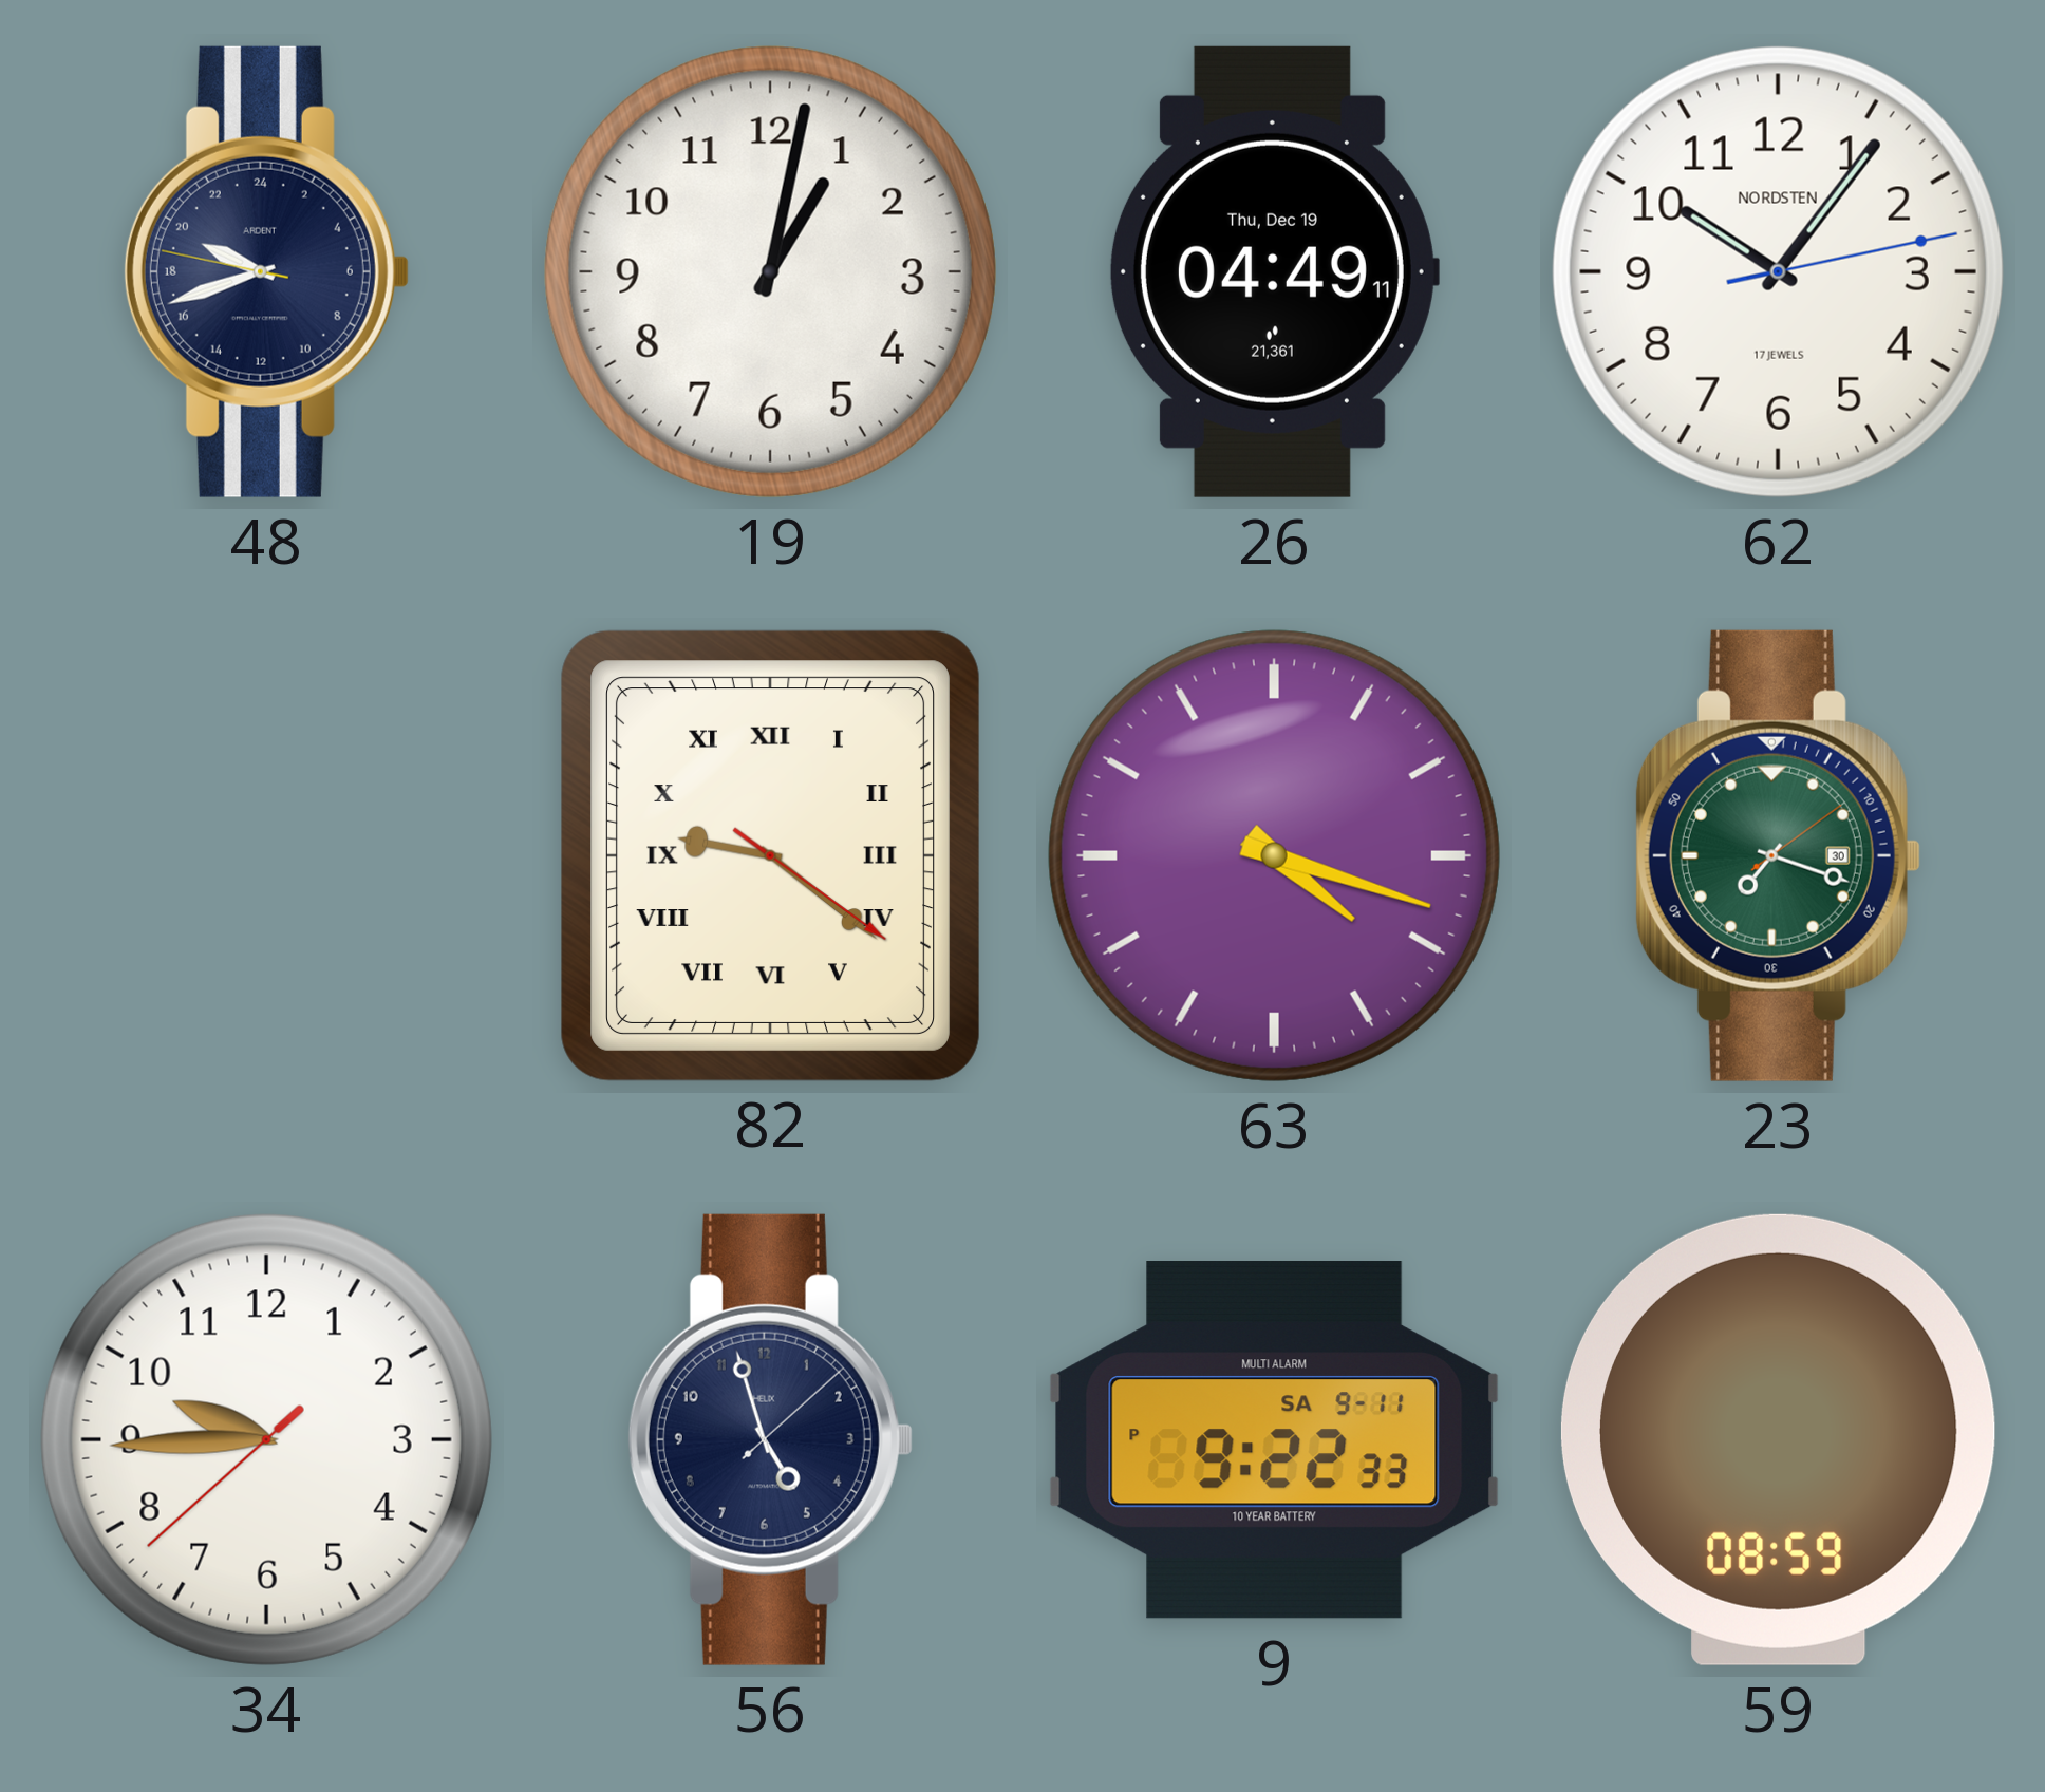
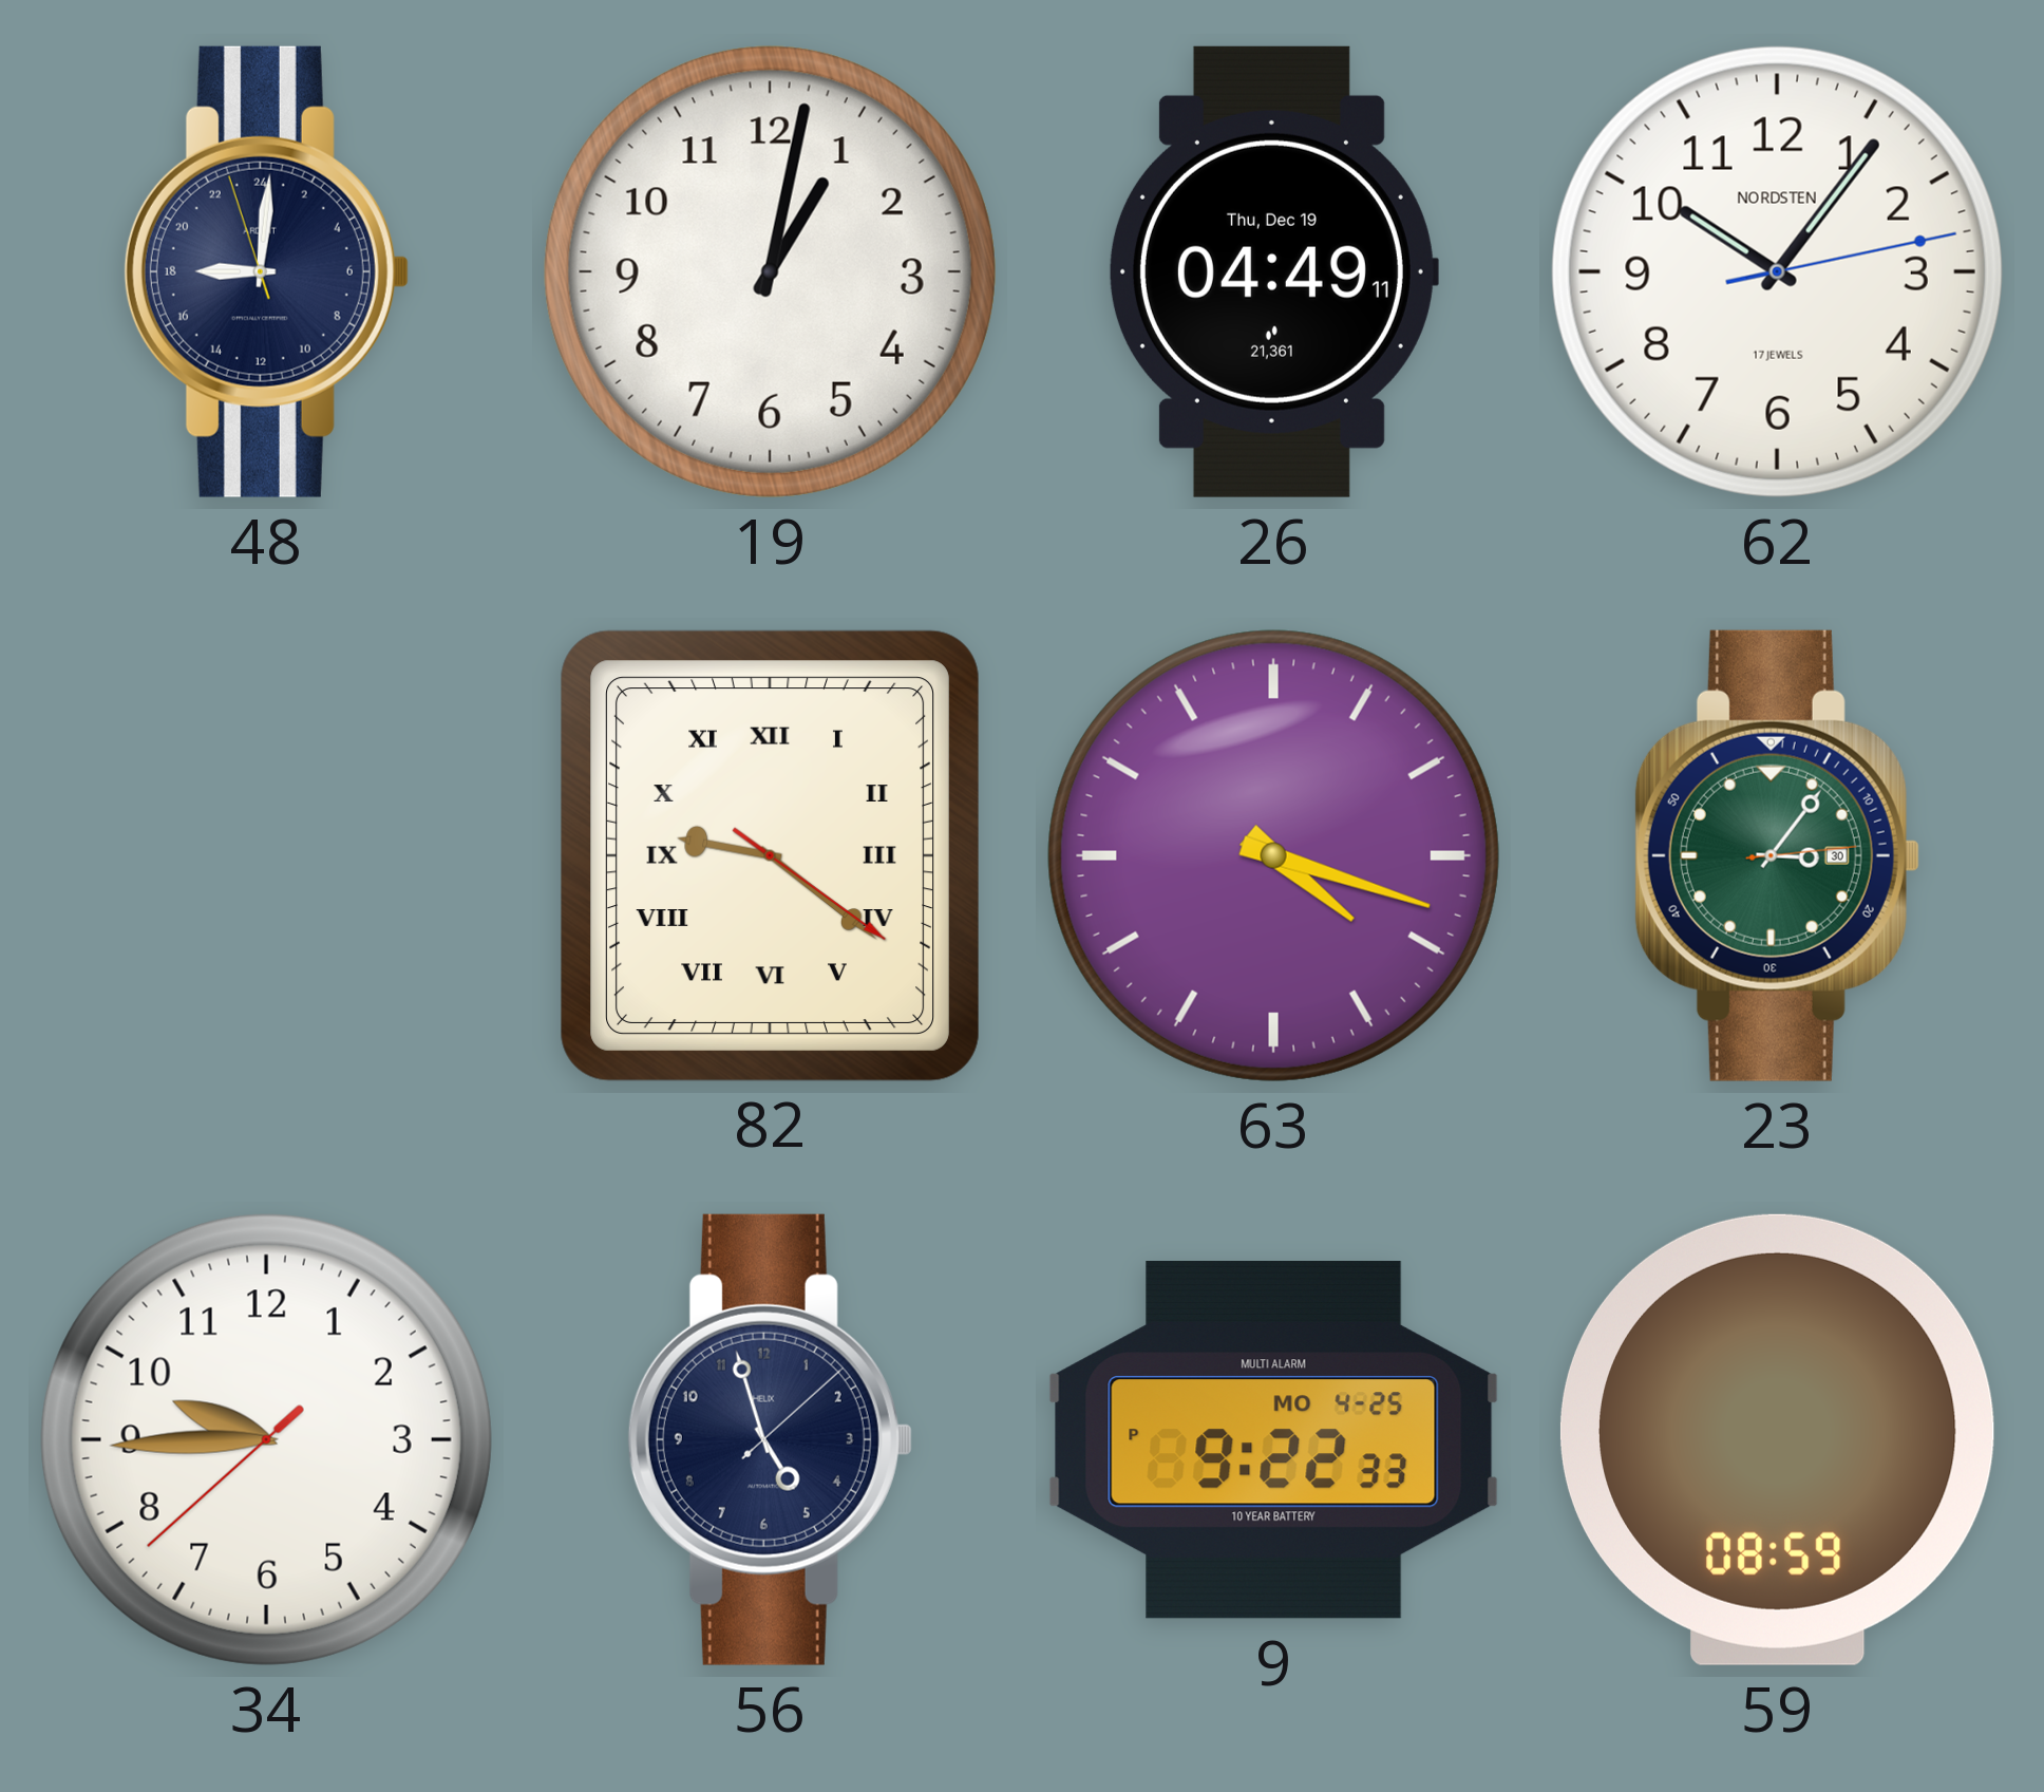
48: 19:41 -> 18:00
23: 7:18 -> 3:06
9 date: SA 9-11 -> MO 4-25
